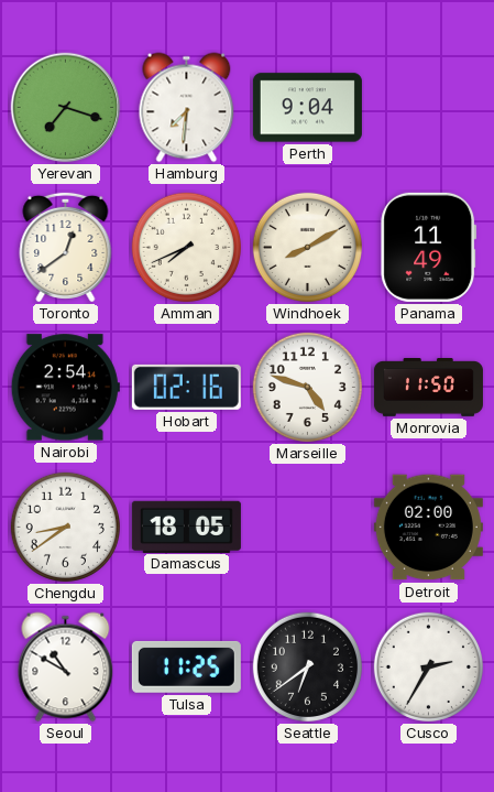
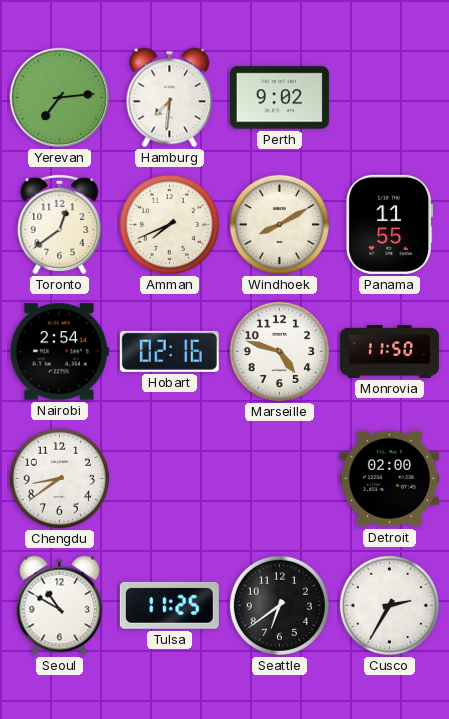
Yerevan: 7:18 -> 7:14
Perth: 9:04 -> 9:02
Panama: 11:49 -> 11:55
Damascus: 18:05 -> none
